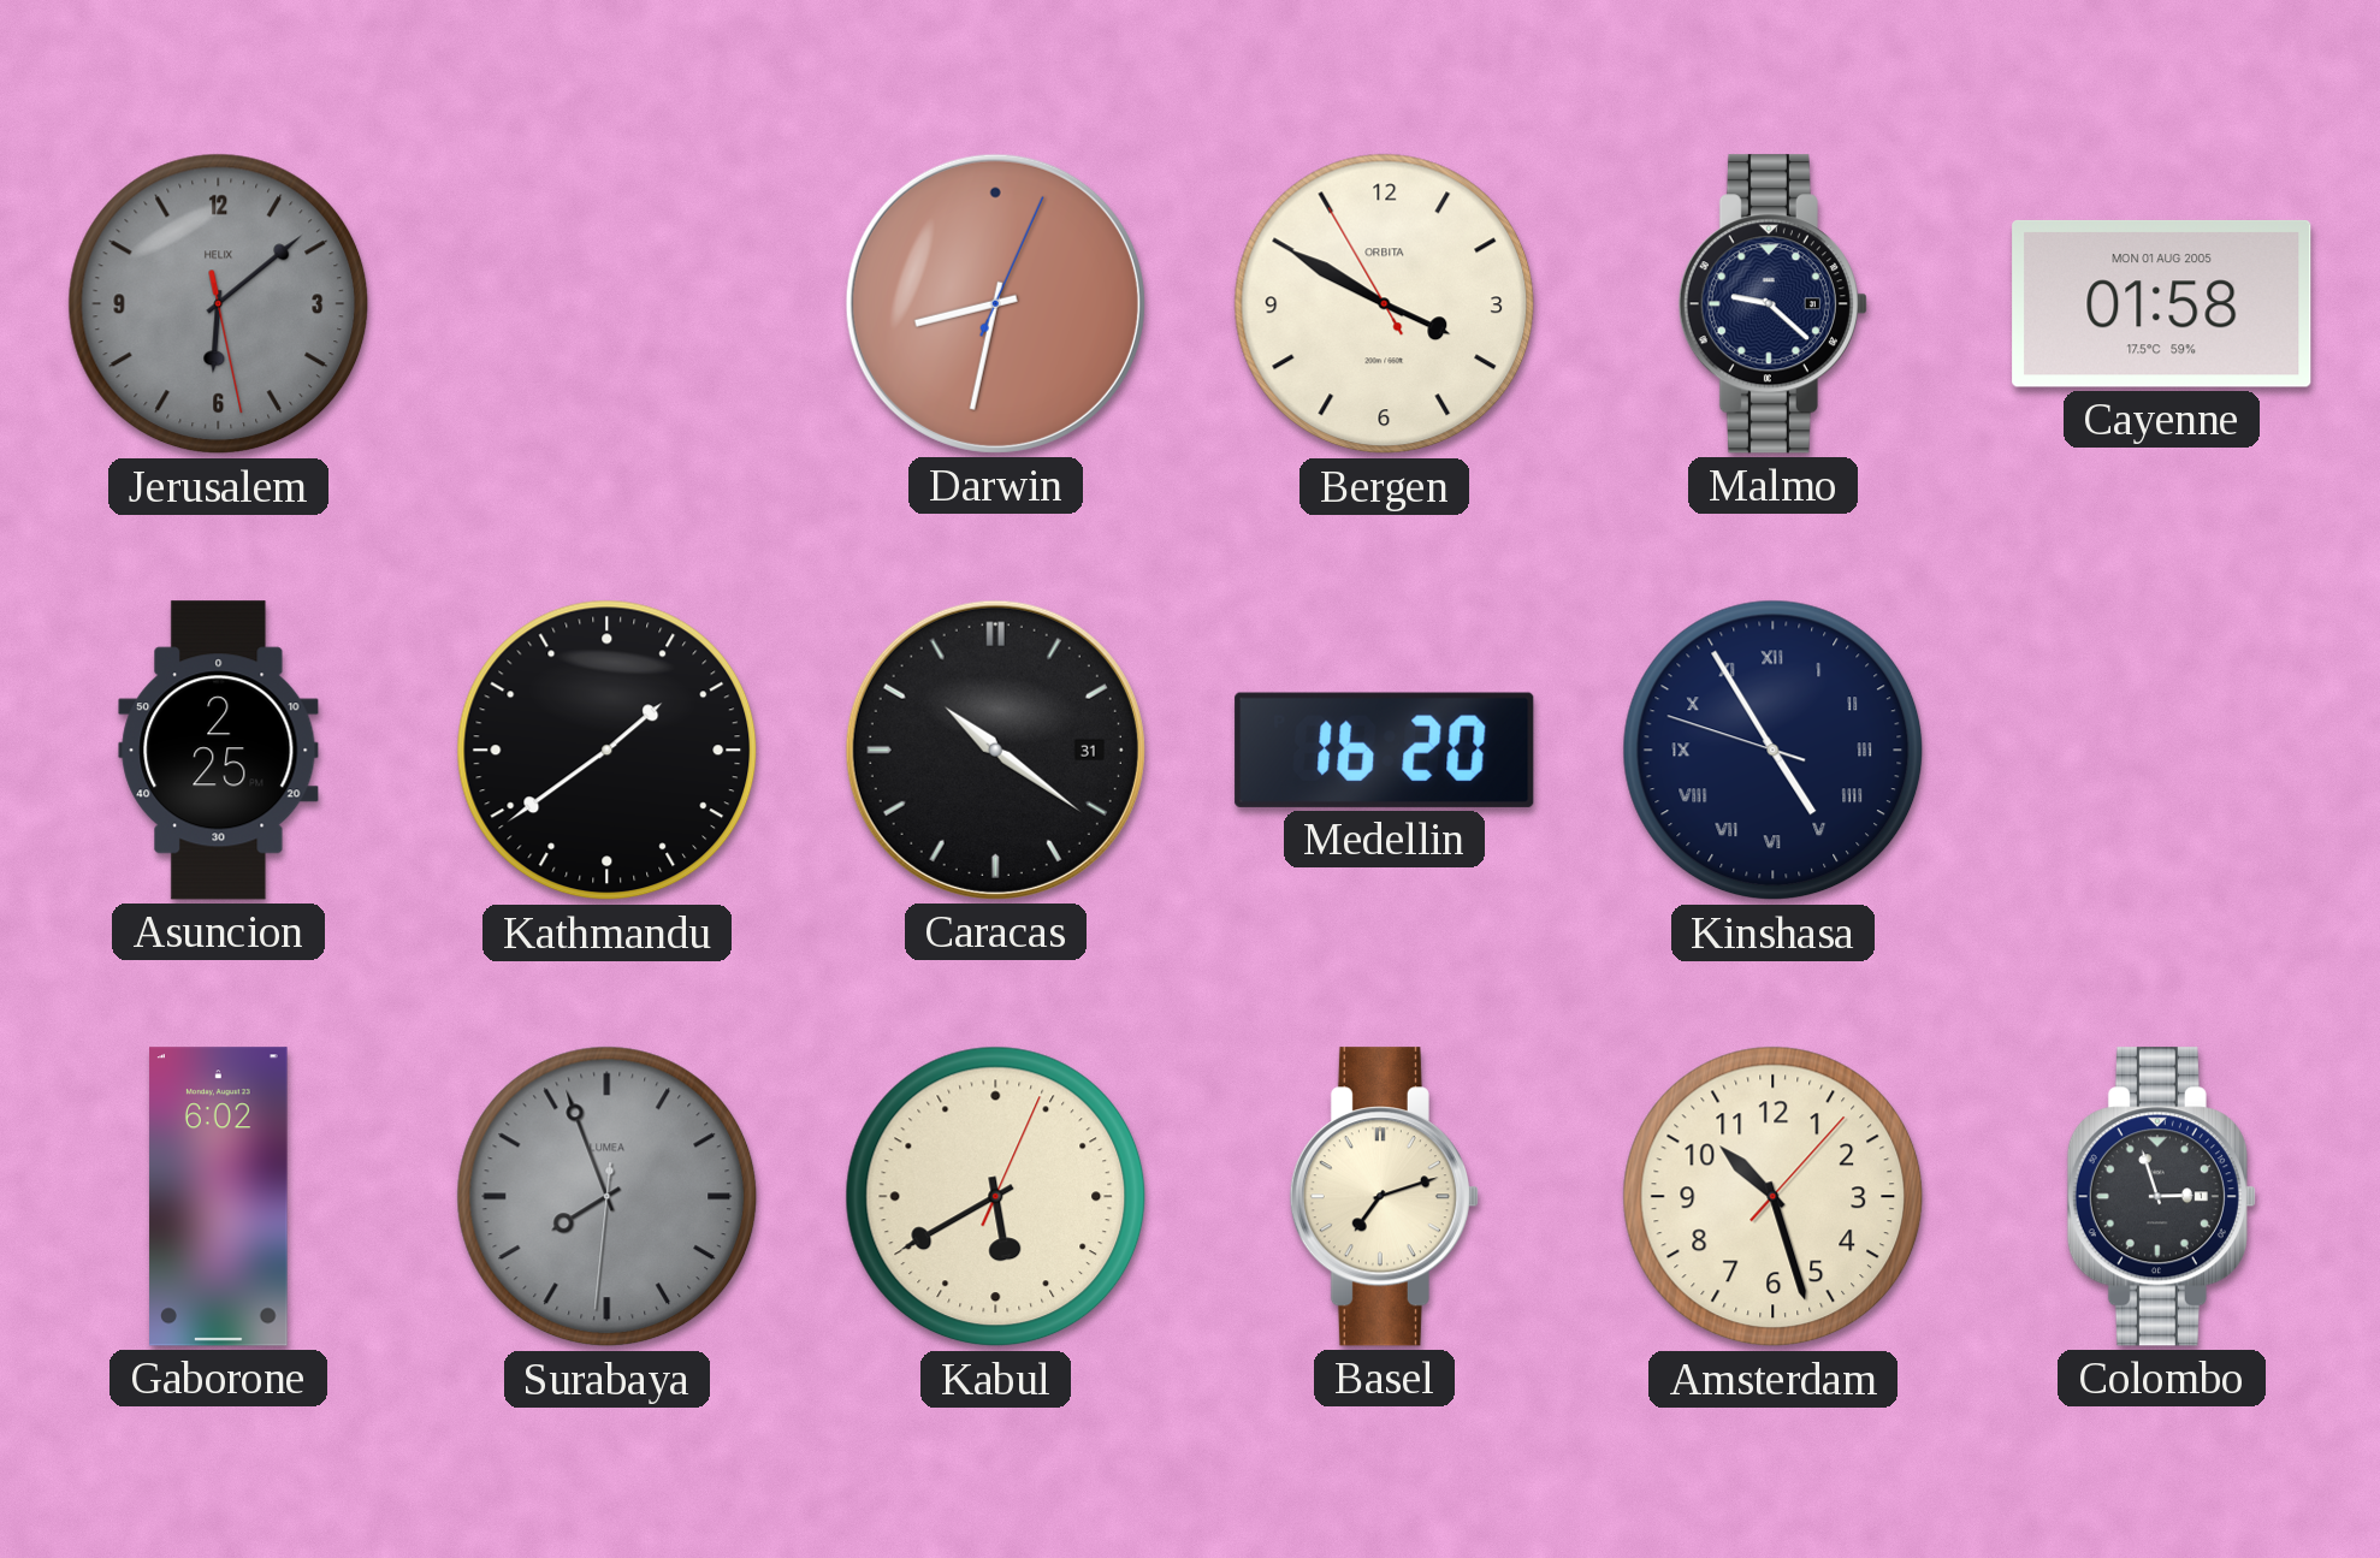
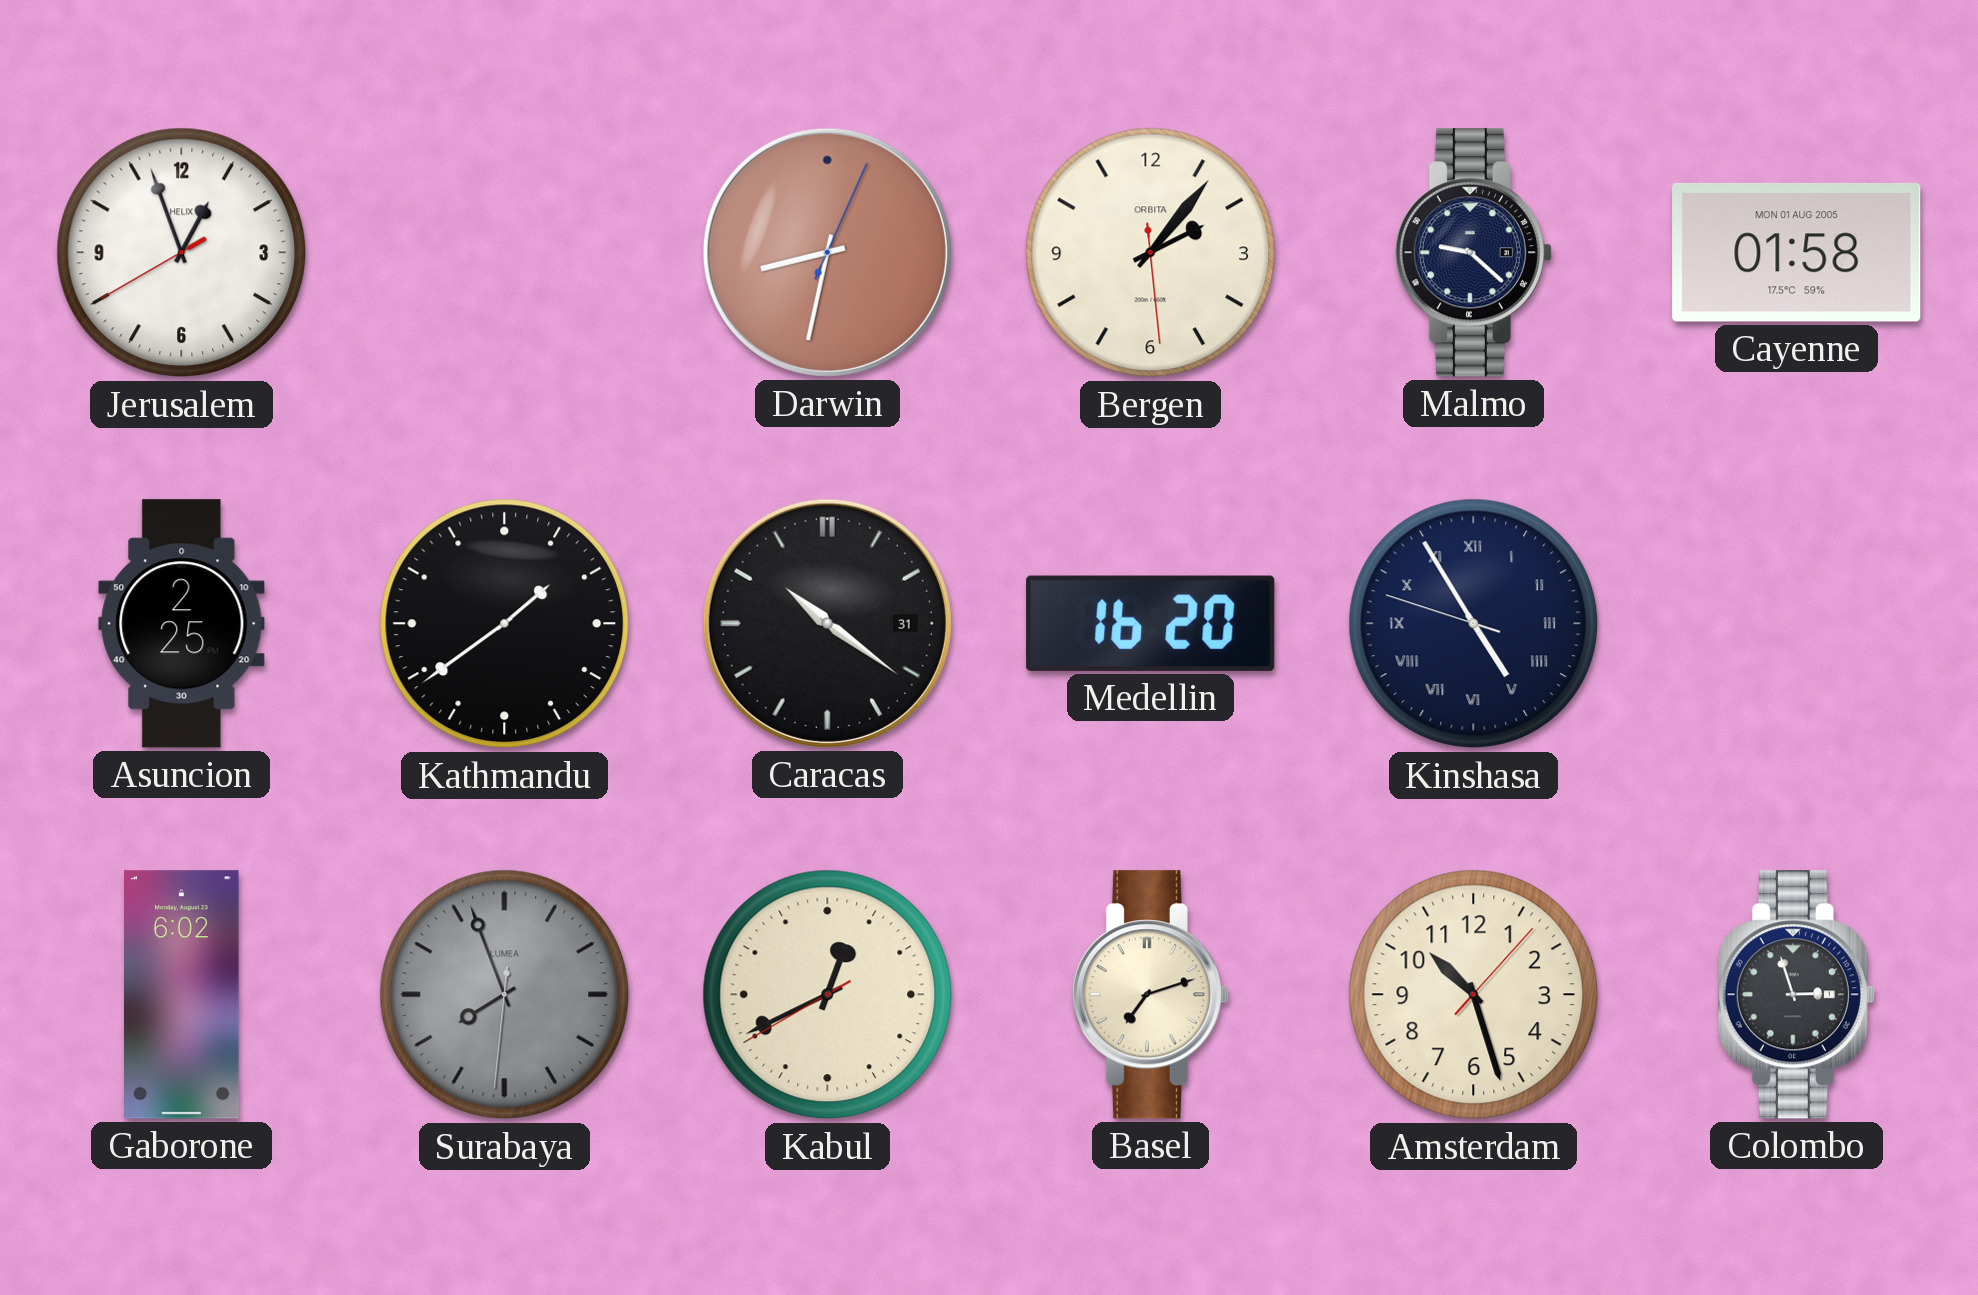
Jerusalem: 6:08 -> 12:56
Jerusalem dial: grey -> white
Bergen: 3:49 -> 2:06
Kabul: 5:40 -> 12:40
